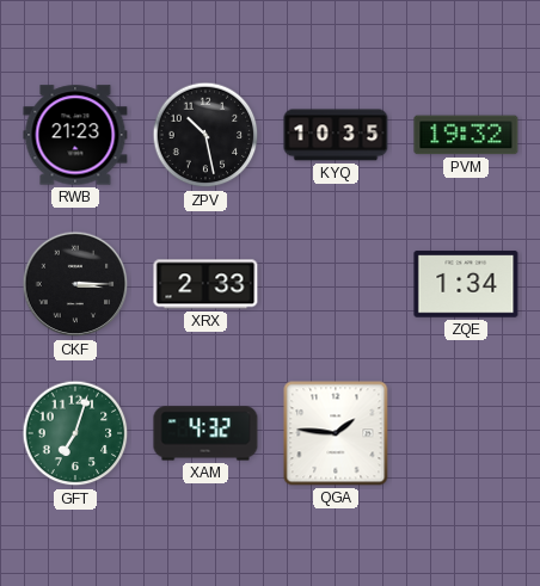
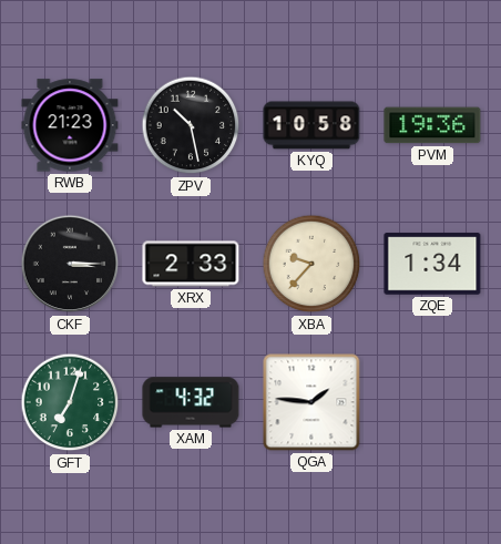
KYQ: 10:35 -> 10:58
PVM: 19:32 -> 19:36
XBA: none -> 9:37
